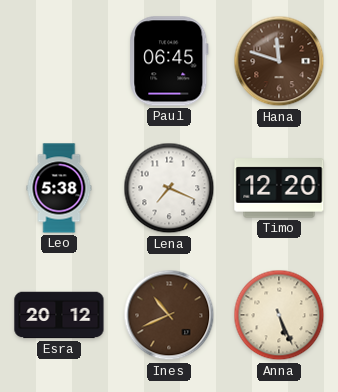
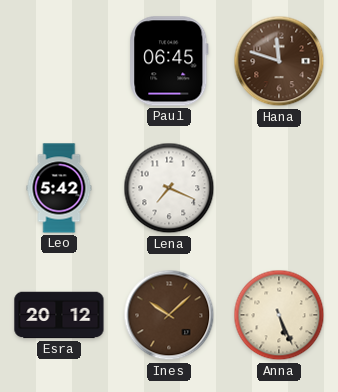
Leo: 5:38 -> 5:42
Timo: 12:20 -> none
Ines: 10:41 -> 10:08
